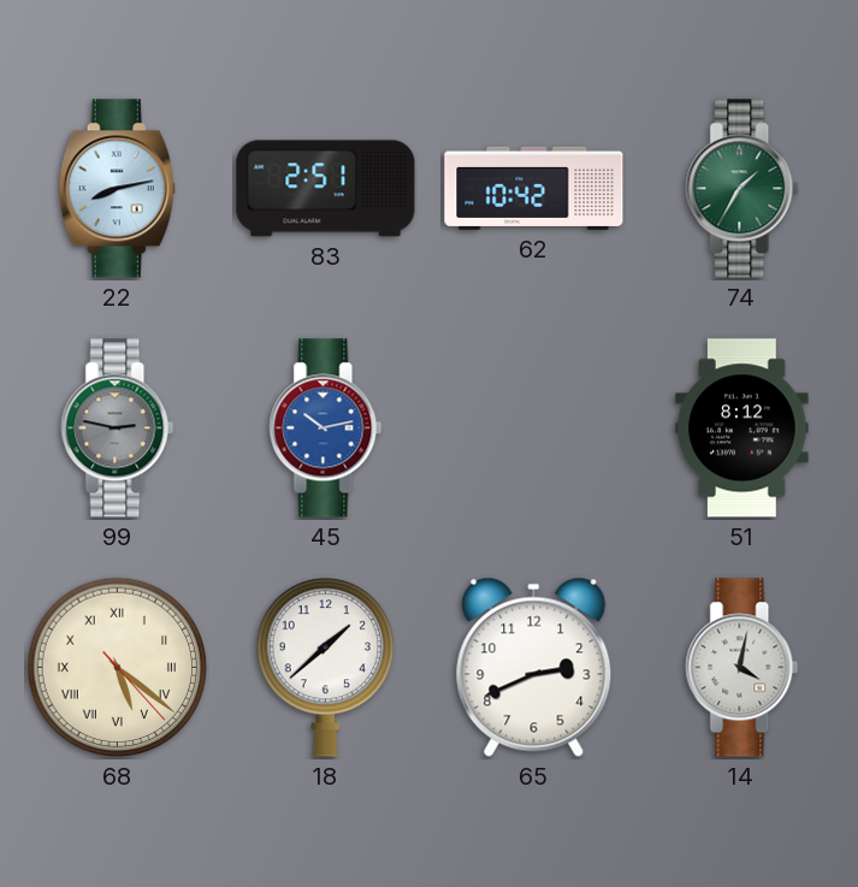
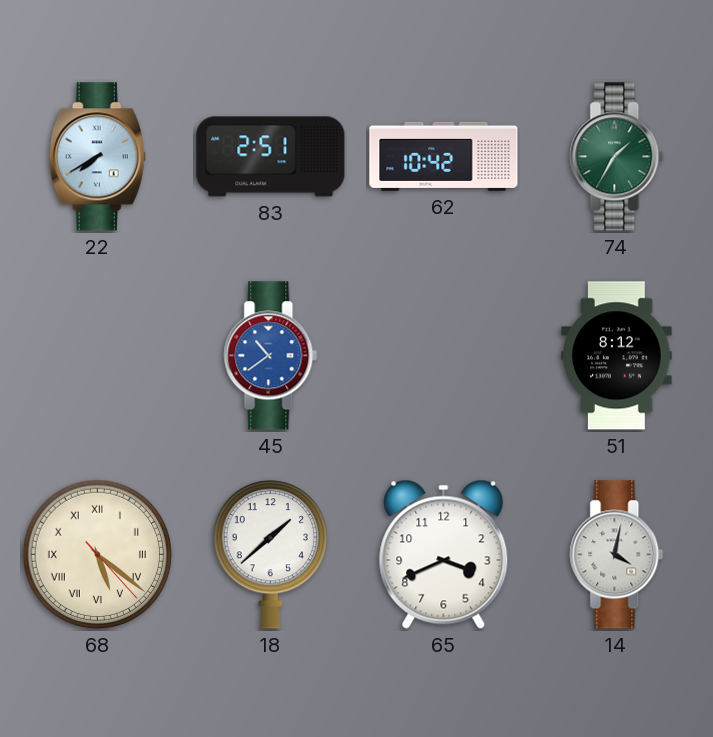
22: 8:13 -> 7:40
99: 2:47 -> none
45: 10:13 -> 10:39
65: 2:41 -> 3:41
